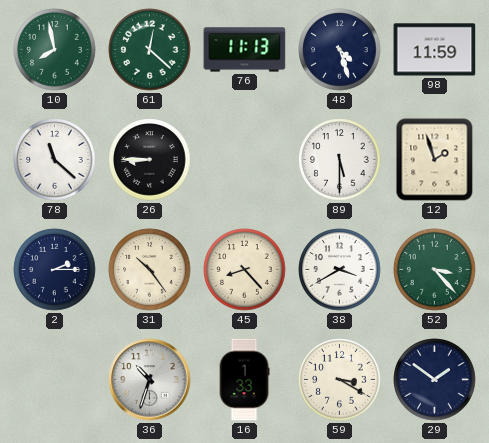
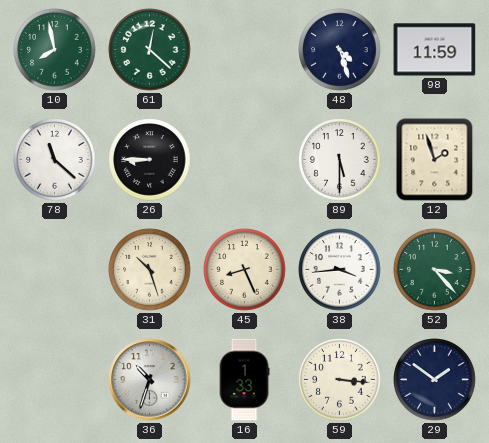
76: 11:13 -> none
2: 2:15 -> none
31: 10:24 -> 10:27
45: 8:23 -> 8:26
38: 3:40 -> 3:44
59: 3:20 -> 3:16
